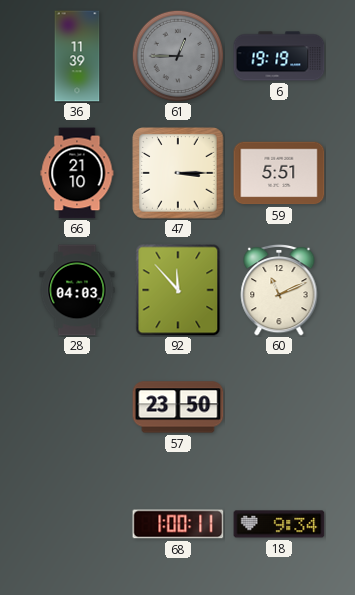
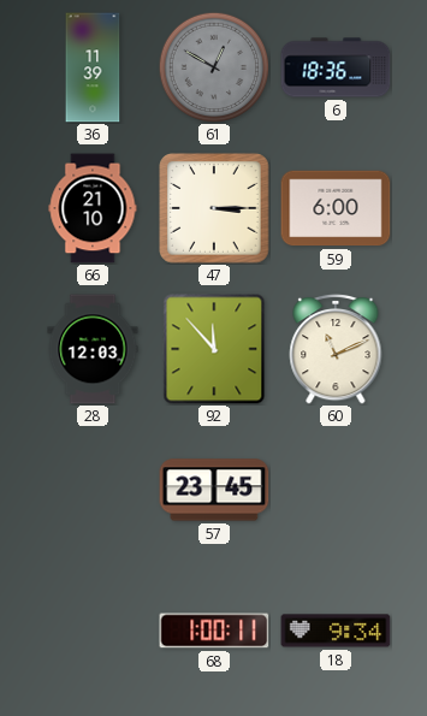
61: 12:45 -> 12:50
6: 19:19 -> 18:36
59: 5:51 -> 6:00
28: 04:03 -> 12:03
57: 23:50 -> 23:45
